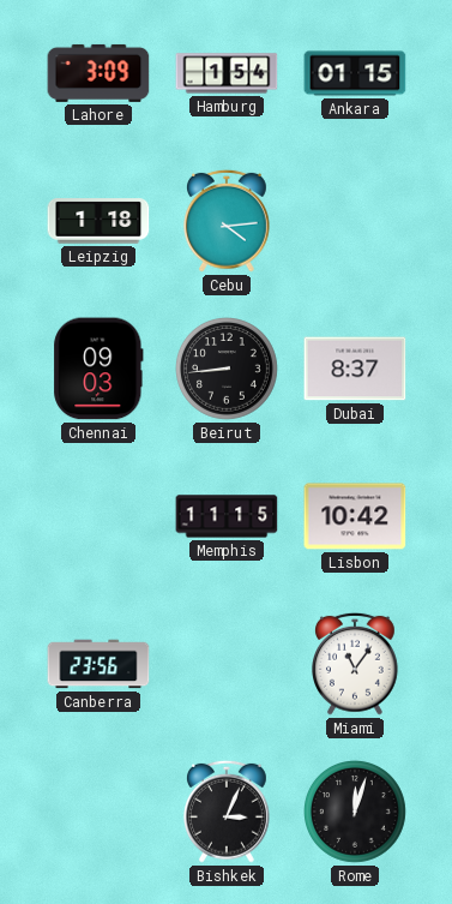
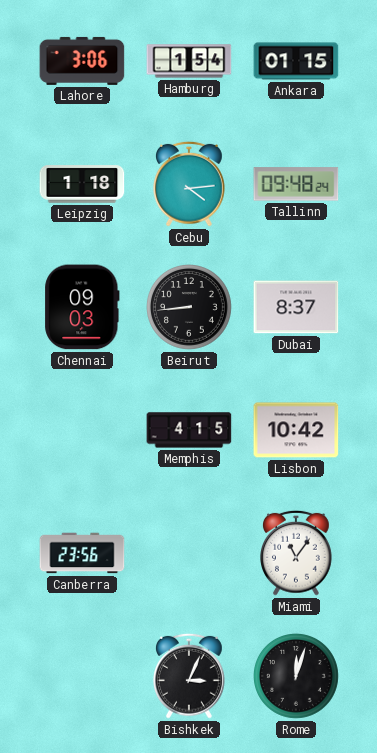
Lahore: 3:09 -> 3:06
Tallinn: none -> 09:48
Memphis: 11:15 -> 4:15
